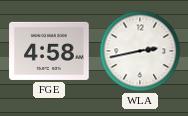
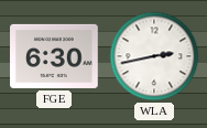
FGE: 4:58 -> 6:30
